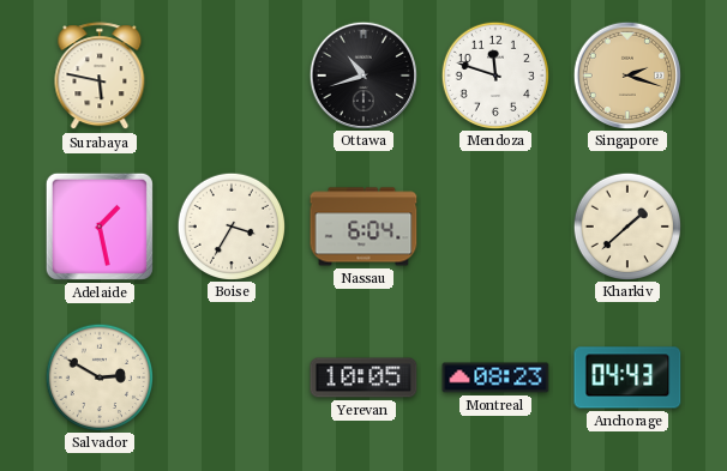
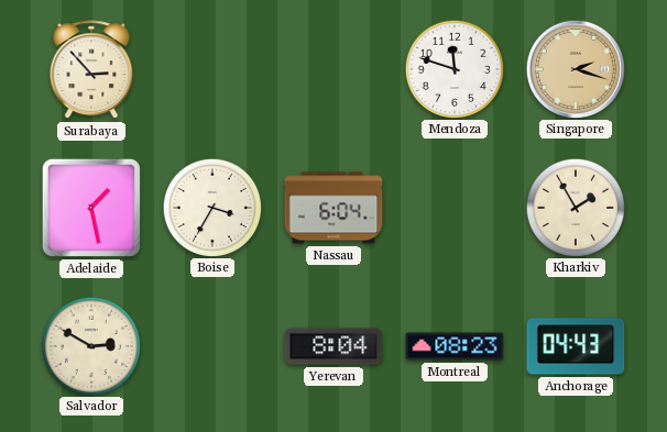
Surabaya: 5:47 -> 2:53
Ottawa: 10:42 -> none
Kharkiv: 1:38 -> 1:55
Yerevan: 10:05 -> 8:04
